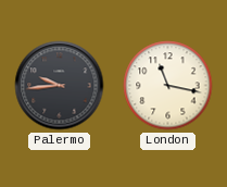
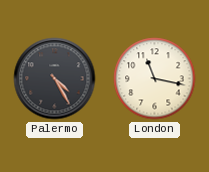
Palermo: 9:44 -> 4:25
